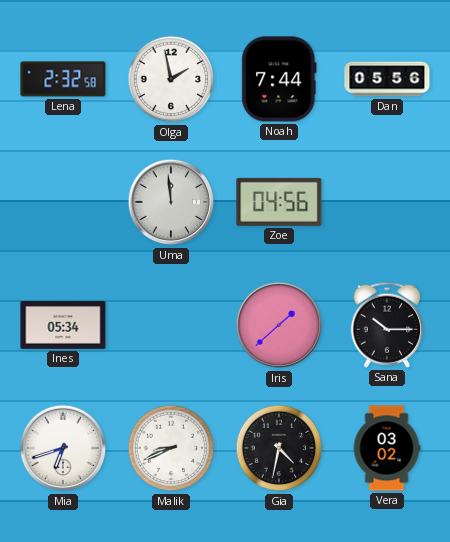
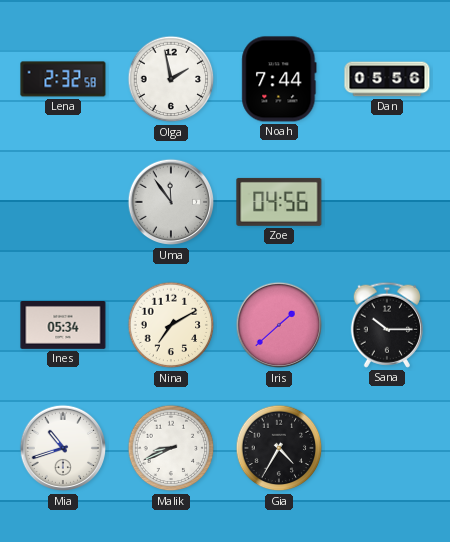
Uma: 11:59 -> 11:54
Nina: none -> 7:10
Mia: 6:42 -> 10:42
Gia: 4:32 -> 4:35
Vera: 03:02 -> none
